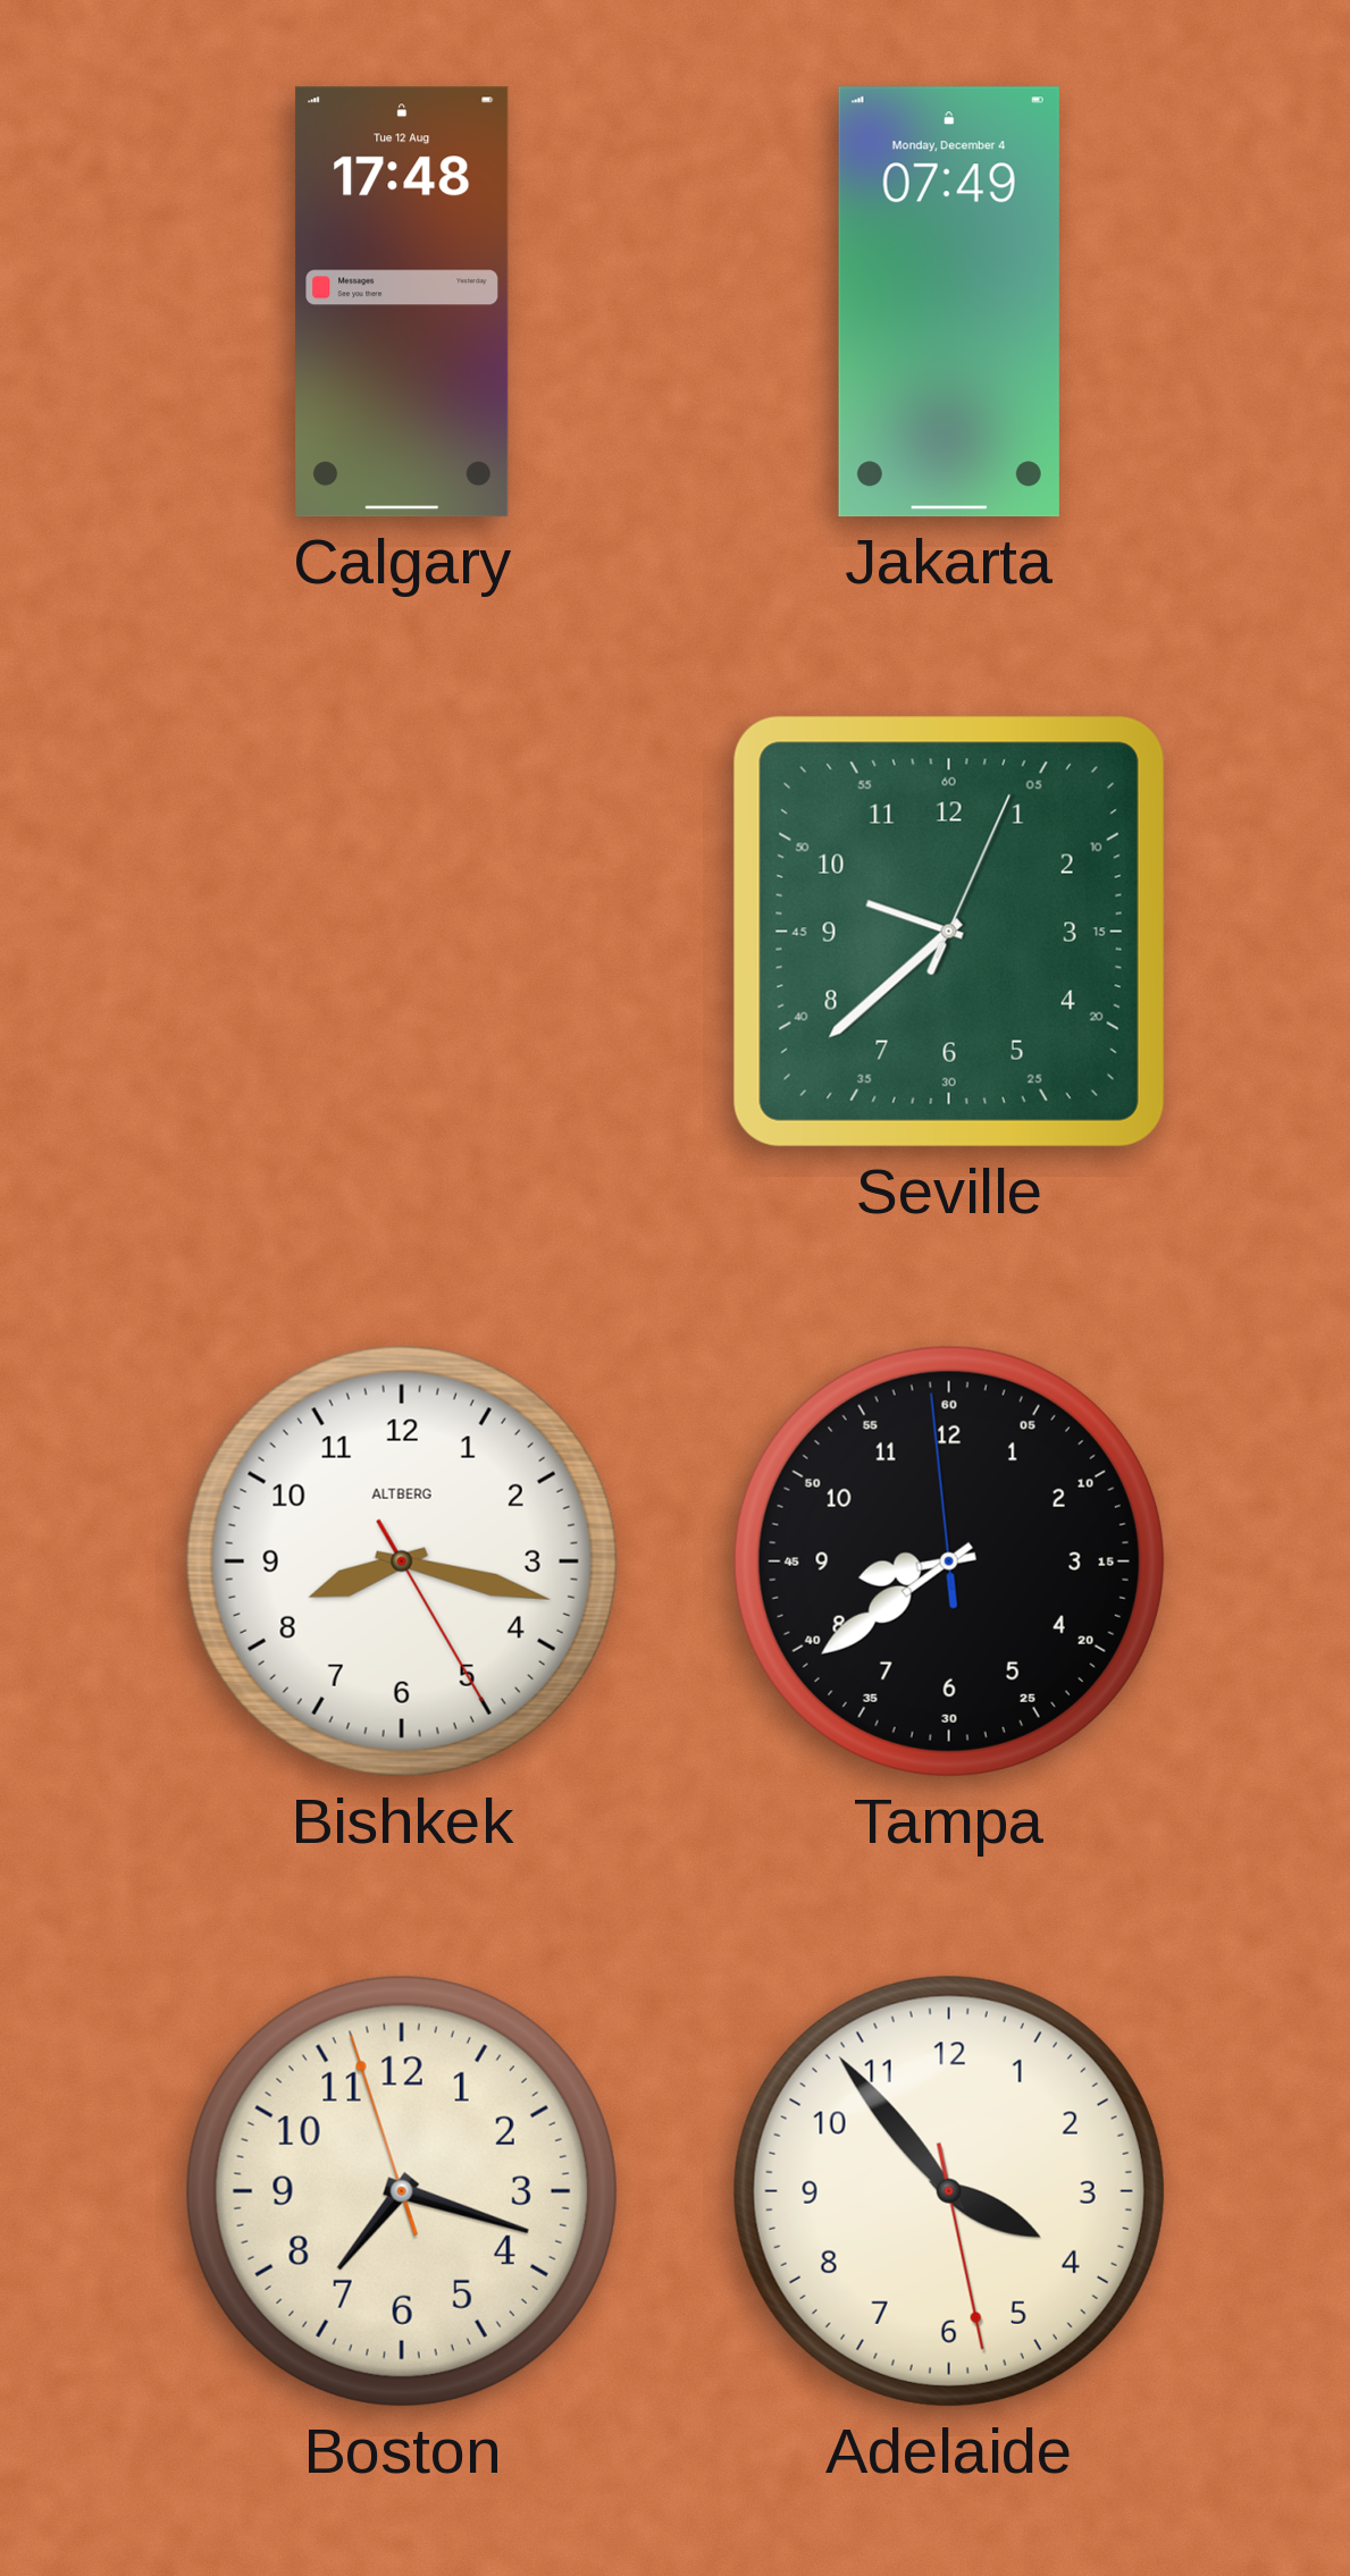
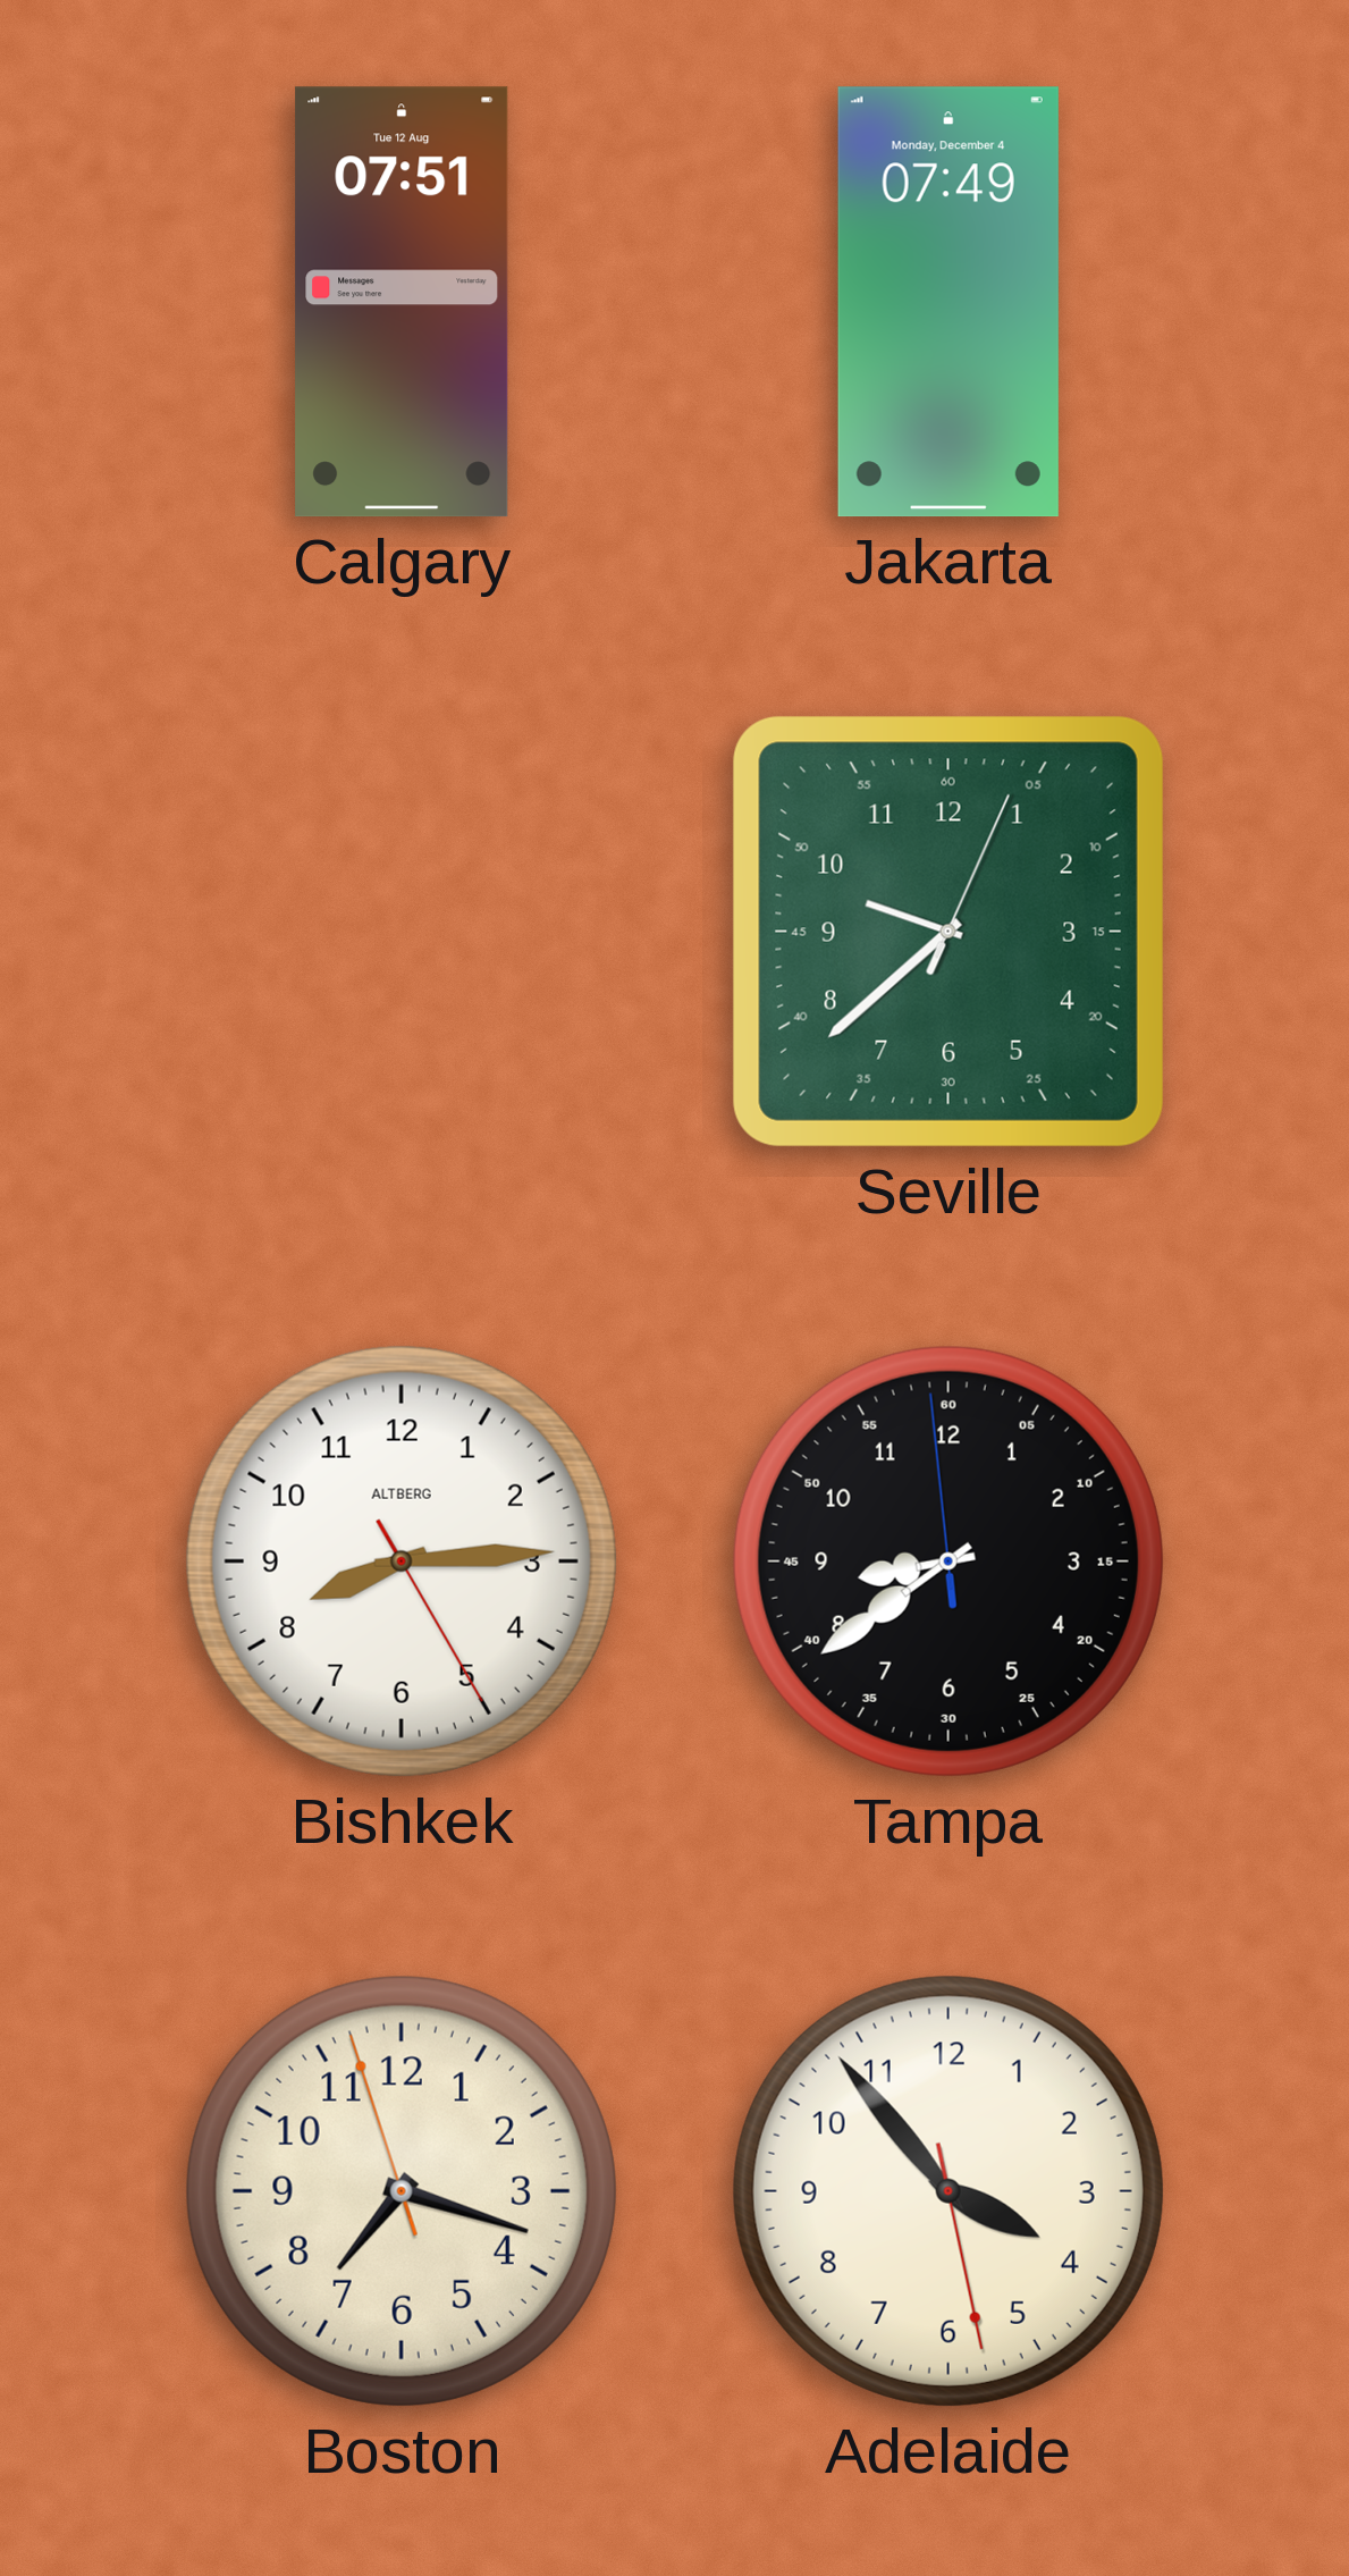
Calgary: 17:48 -> 07:51
Bishkek: 8:17 -> 8:14
